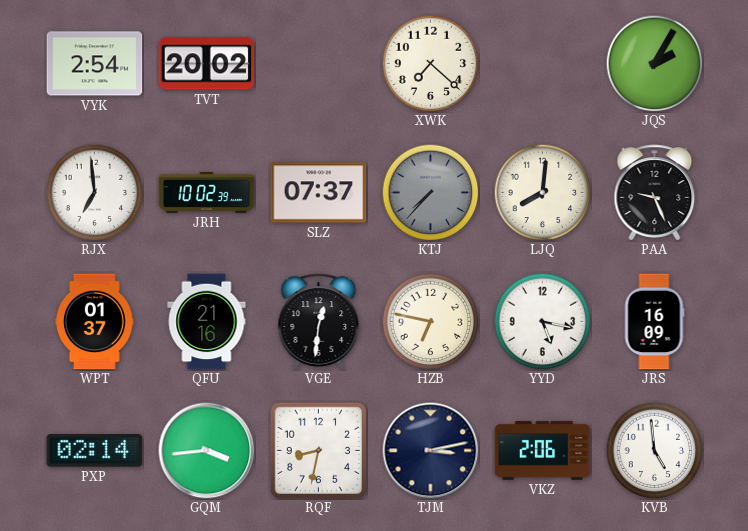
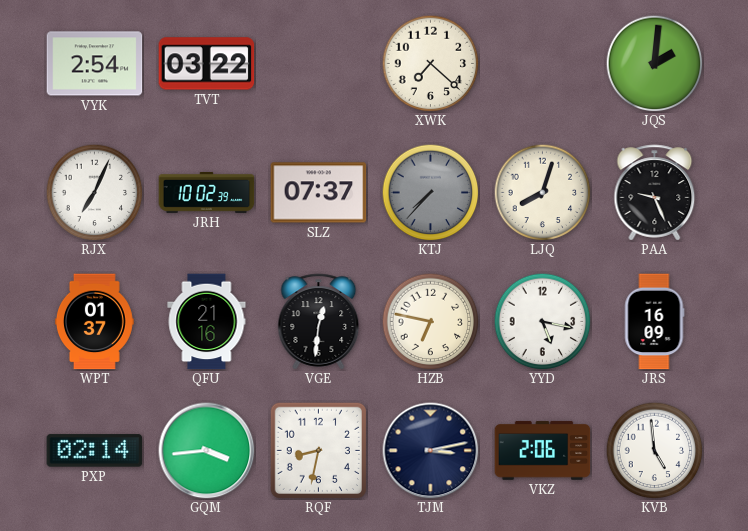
TVT: 20:02 -> 03:22
JQS: 2:05 -> 2:01
RJX: 6:59 -> 7:04
LJQ: 8:01 -> 8:03
